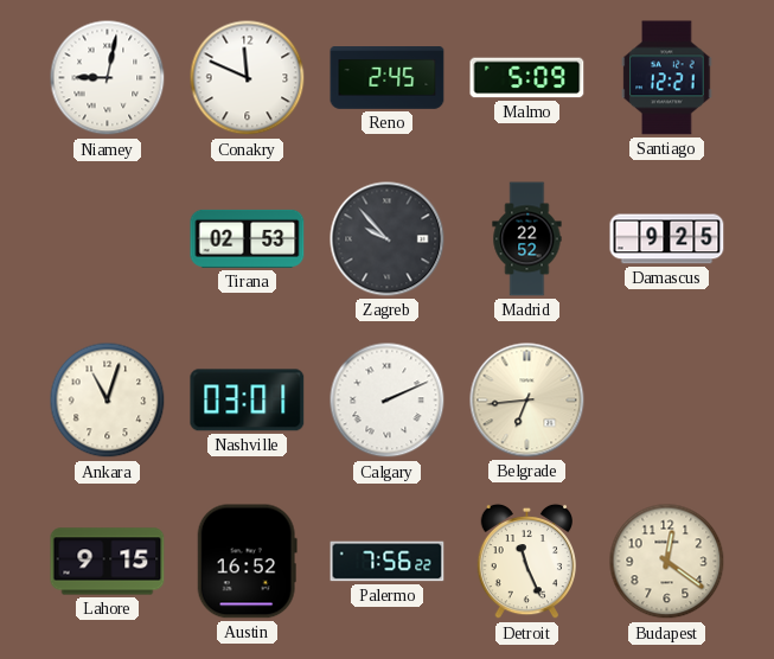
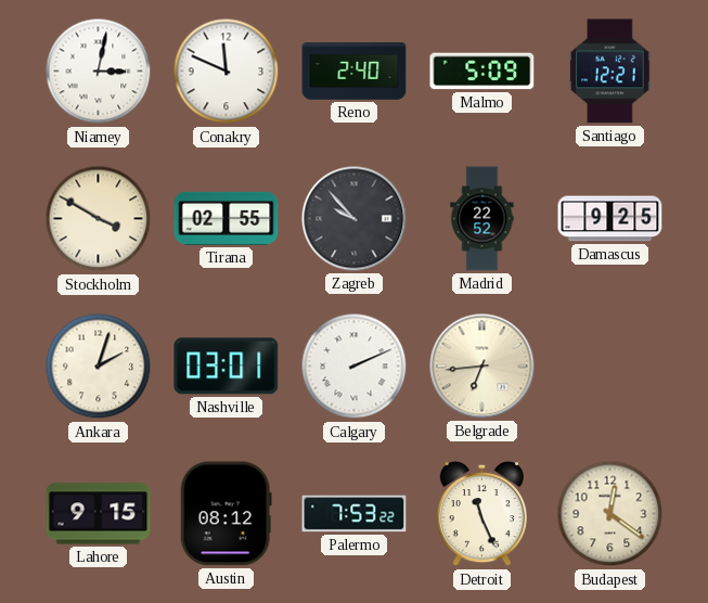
Niamey: 9:02 -> 3:02
Reno: 2:45 -> 2:40
Stockholm: none -> 3:50
Tirana: 02:53 -> 02:55
Ankara: 11:03 -> 2:03
Austin: 16:52 -> 08:12
Palermo: 7:56 -> 7:53
